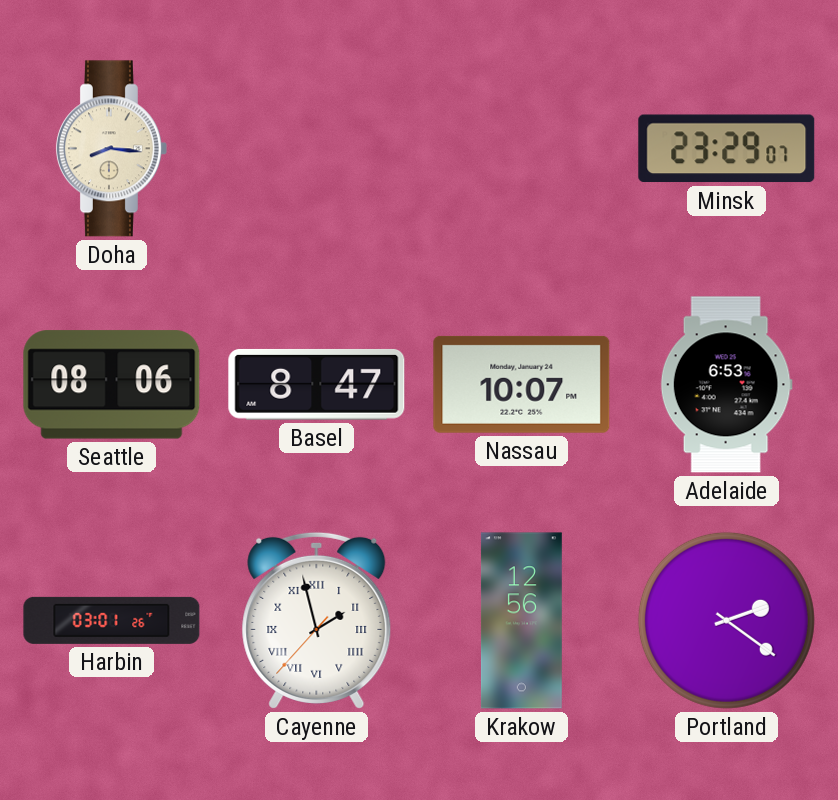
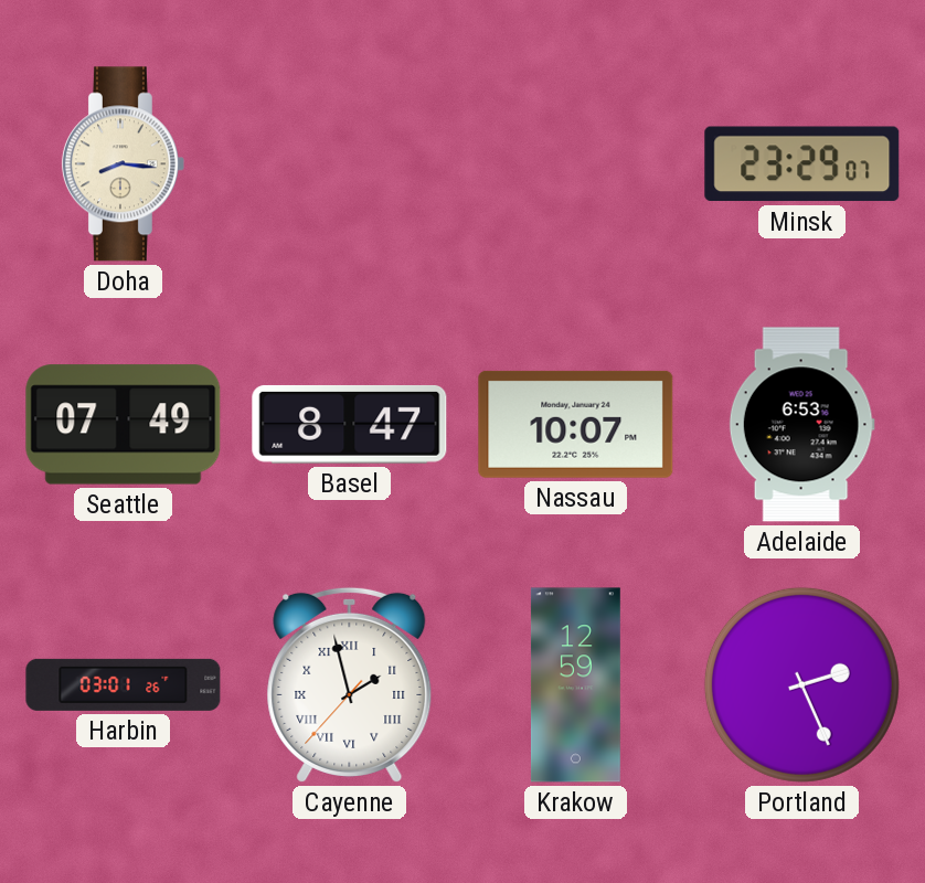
Seattle: 08:06 -> 07:49
Krakow: 12:56 -> 12:59
Portland: 2:21 -> 2:26
